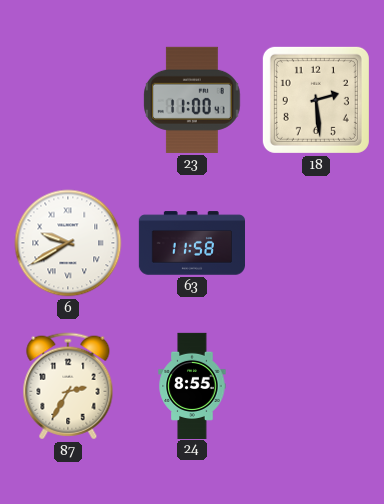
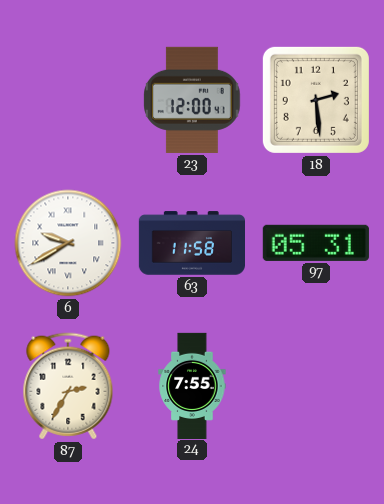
23: 11:00 -> 12:00
97: none -> 05:31
24: 8:55 -> 7:55
